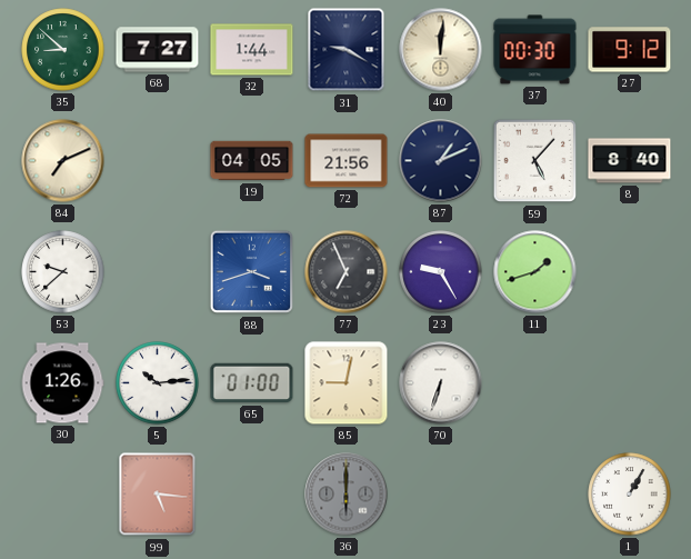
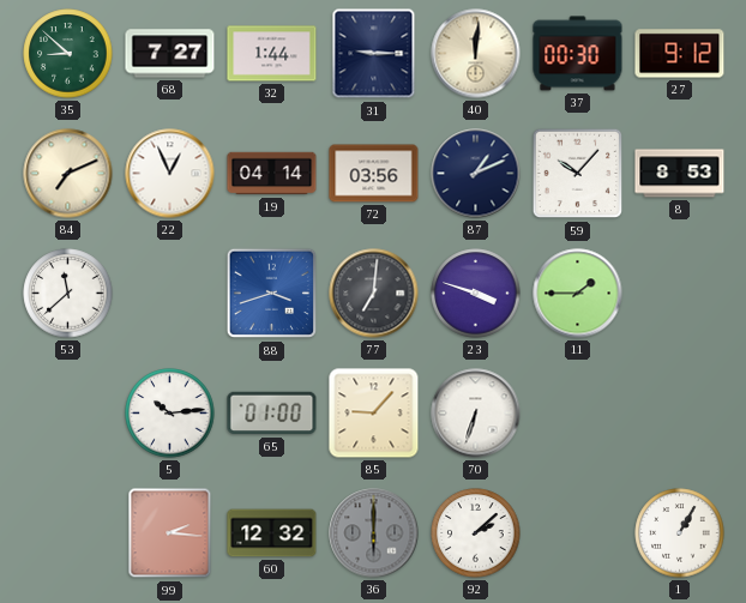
31: 9:20 -> 9:15
22: none -> 12:56
19: 04:05 -> 04:14
72: 21:56 -> 03:56
59: 5:07 -> 10:07
8: 8:40 -> 8:53
53: 9:38 -> 11:38
77: 6:56 -> 7:01
23: 9:25 -> 3:48
11: 1:42 -> 1:45
30: 1:26 -> none
85: 9:02 -> 9:07
99: 5:16 -> 2:16
60: none -> 12:32
92: none -> 2:08
